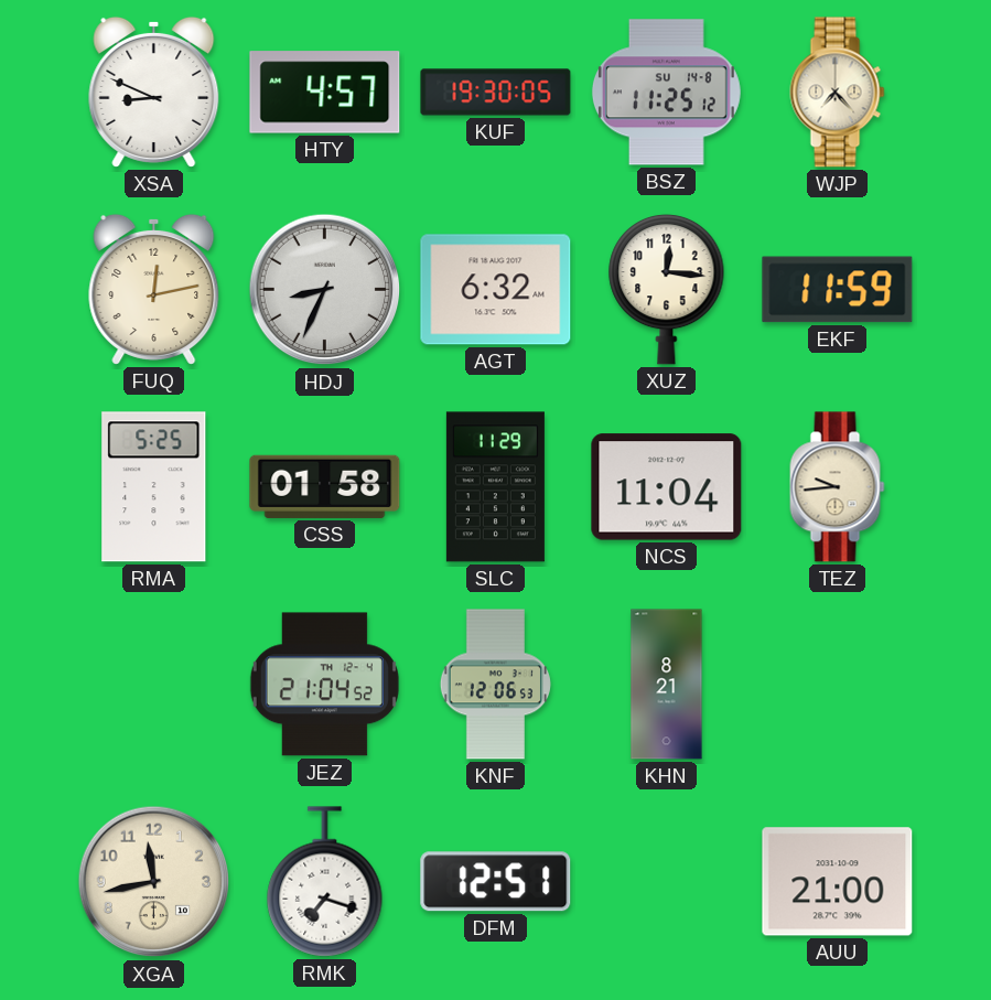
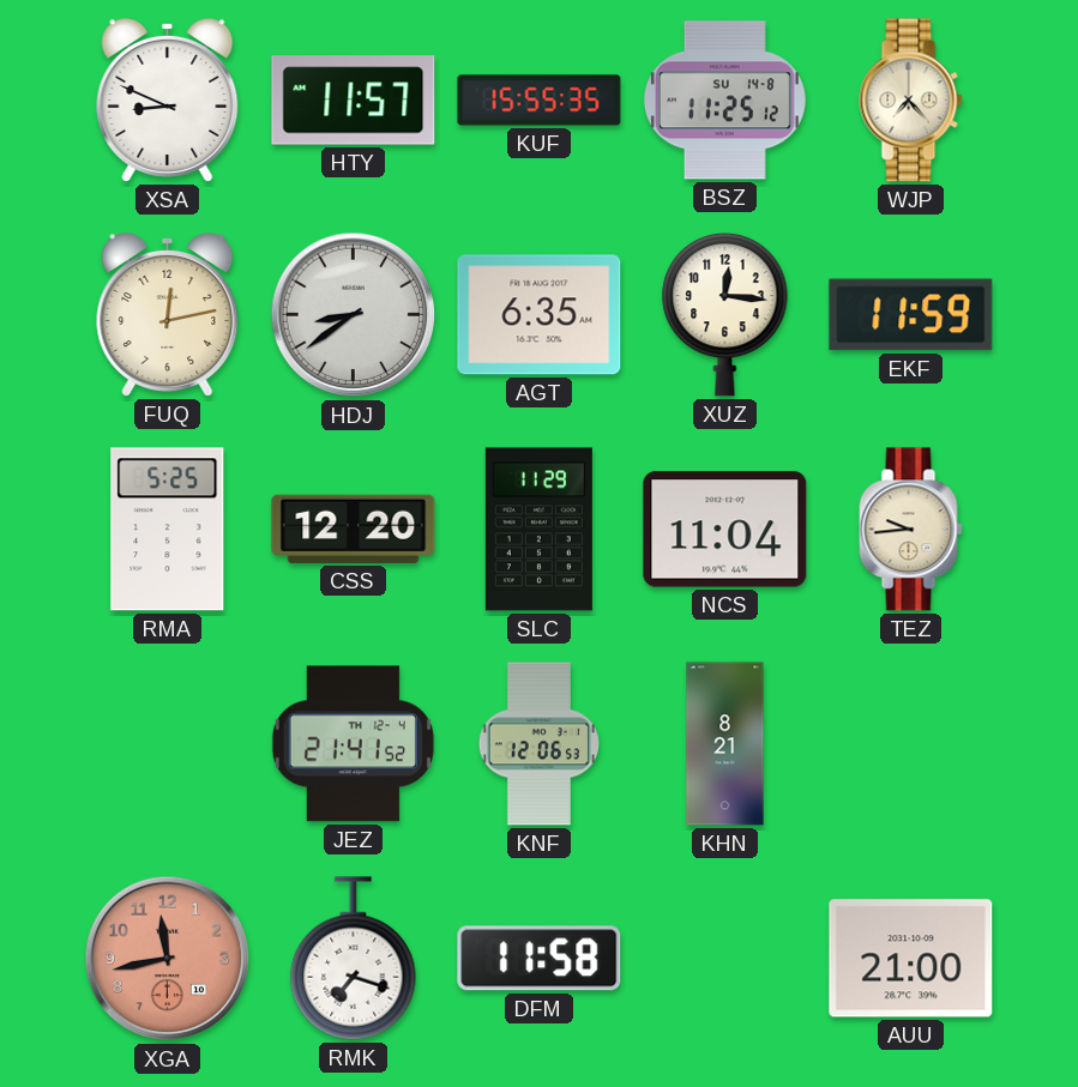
HTY: 4:57 -> 11:57
KUF: 19:30 -> 15:55
HDJ: 8:34 -> 8:39
AGT: 6:32 -> 6:35
CSS: 01:58 -> 12:20
JEZ: 21:04 -> 21:41
XGA dial: cream -> salmon
DFM: 12:51 -> 11:58
